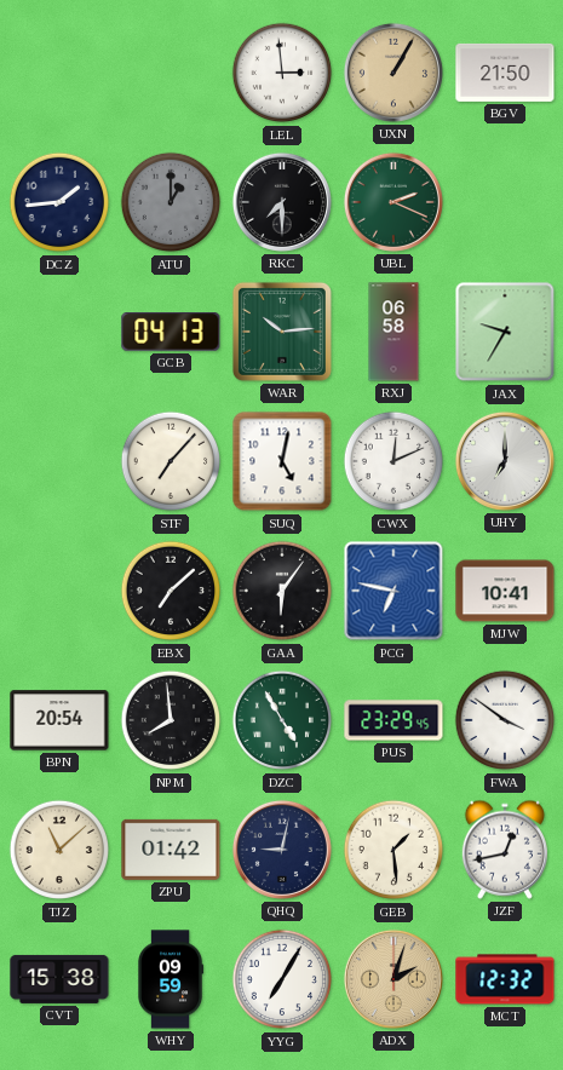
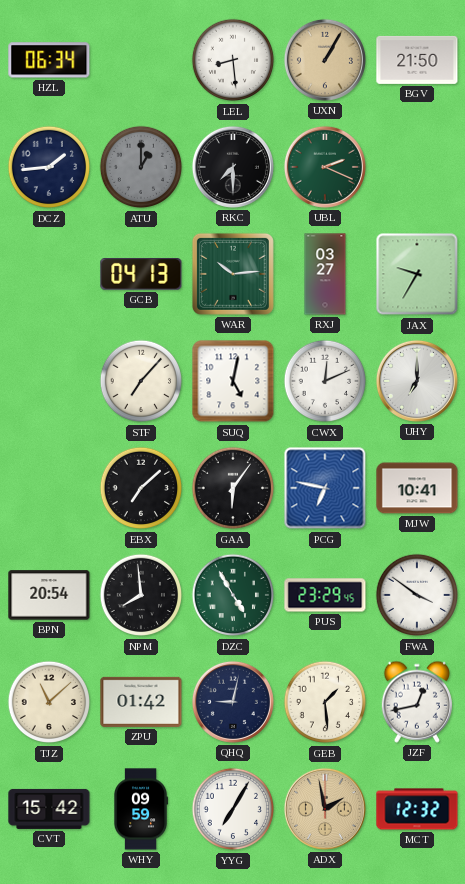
HZL: none -> 06:34
LEL: 2:59 -> 8:29
RXJ: 06:58 -> 03:27
CVT: 15:38 -> 15:42
ADX: 2:03 -> 1:58
